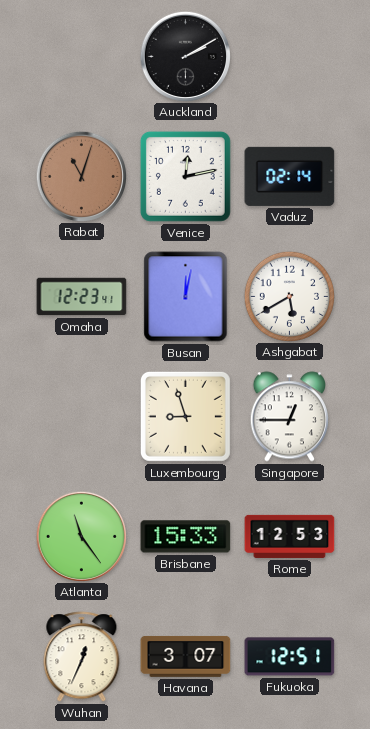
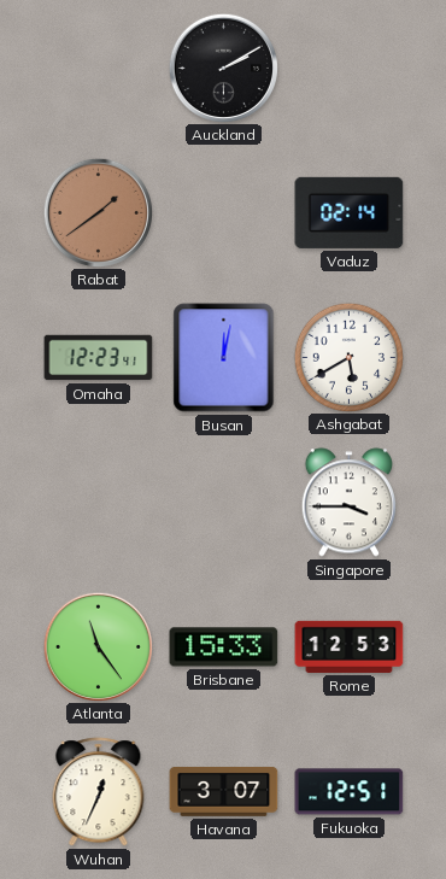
Rabat: 11:03 -> 1:39
Venice: 12:13 -> none
Luxembourg: 8:57 -> none
Singapore: 12:45 -> 3:45
